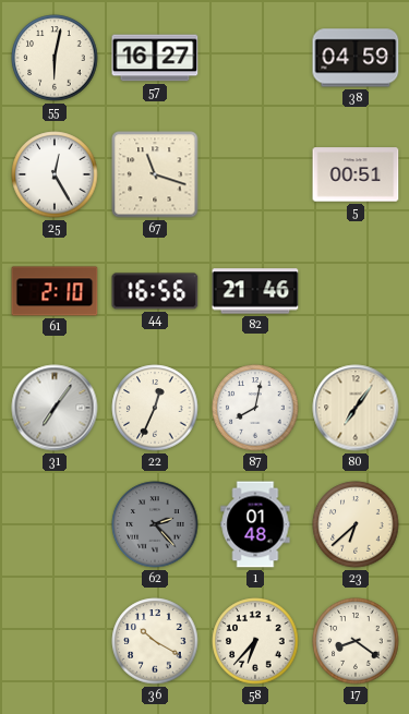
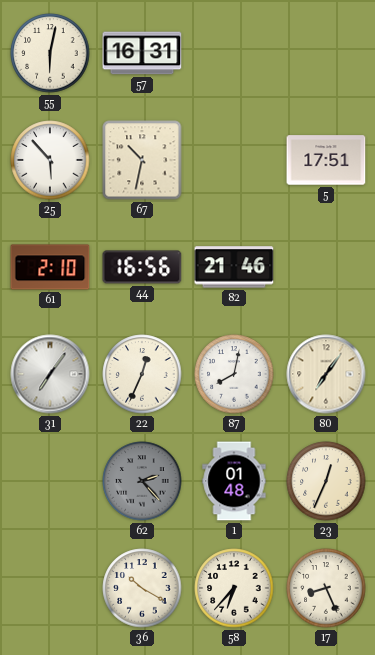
57: 16:27 -> 16:31
38: 04:59 -> none
25: 12:25 -> 5:53
67: 11:18 -> 10:32
5: 00:51 -> 17:51
23: 6:38 -> 12:34
17: 8:21 -> 8:26
